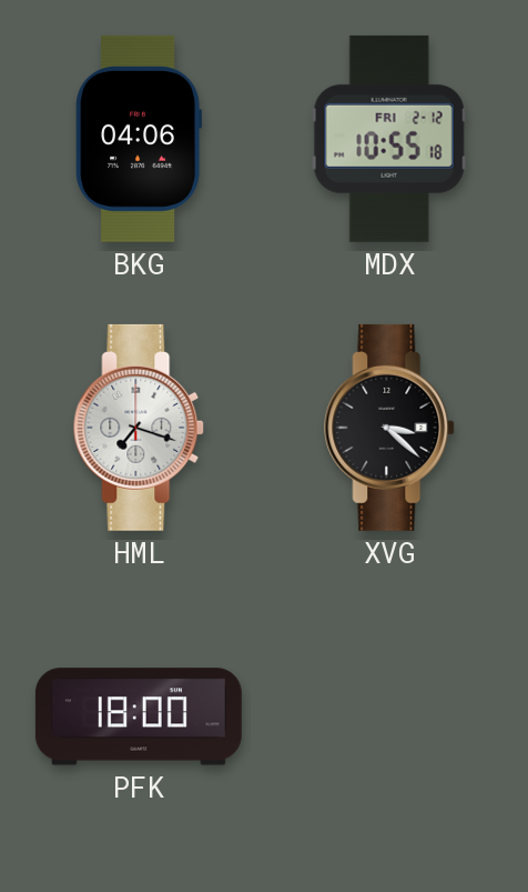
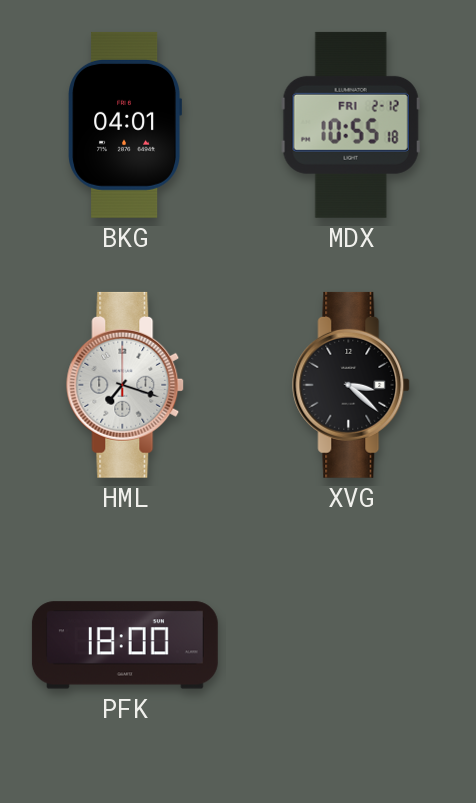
BKG: 04:06 -> 04:01
